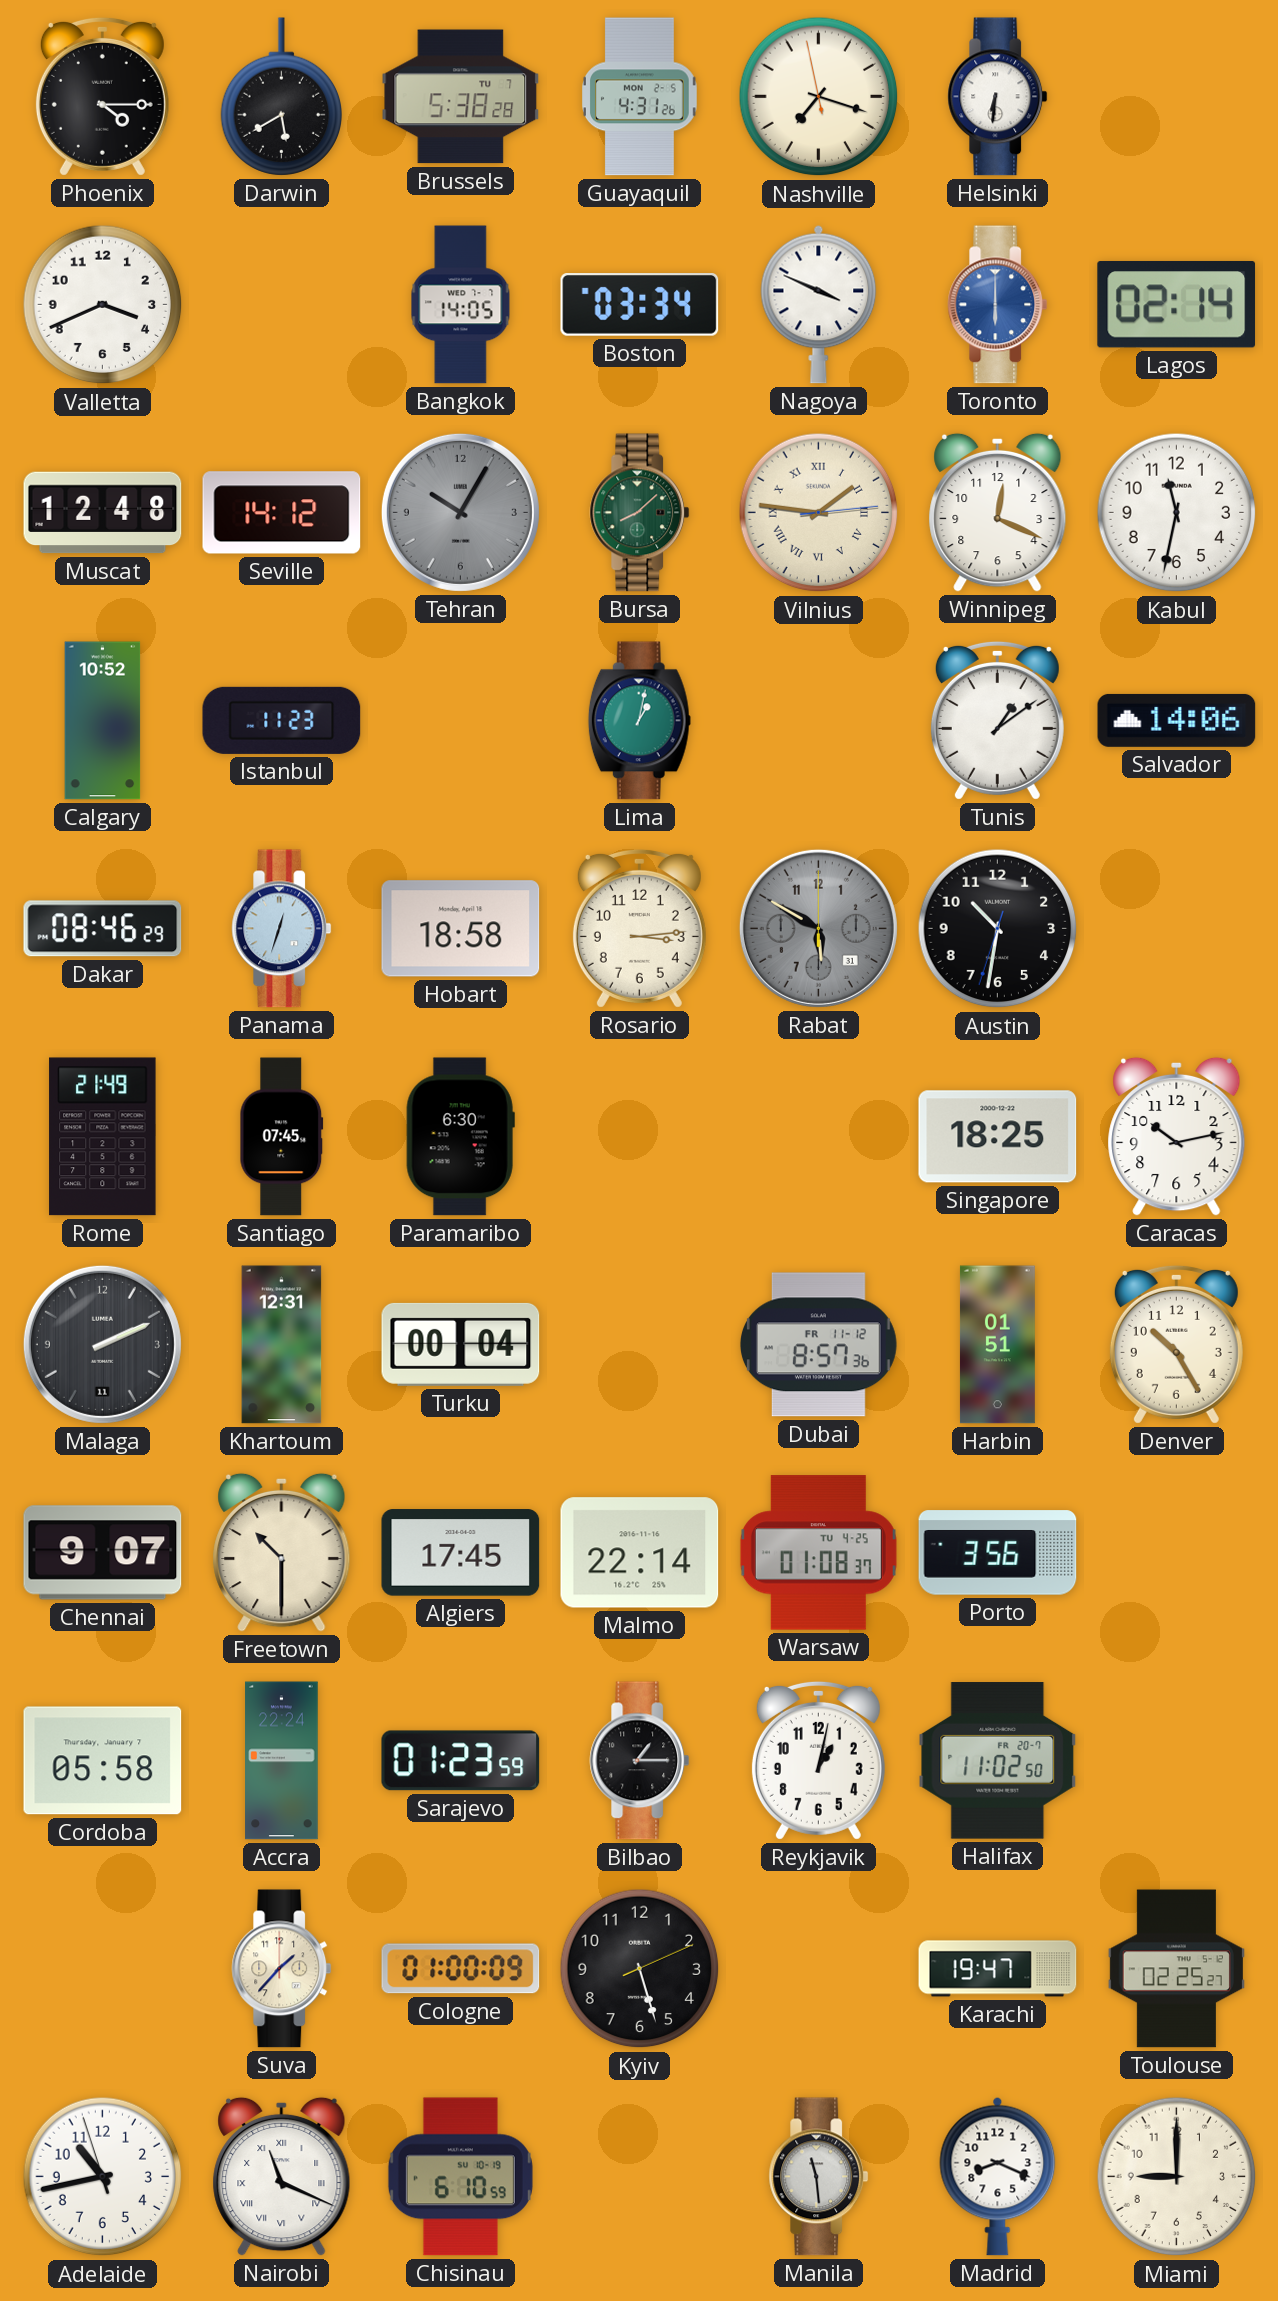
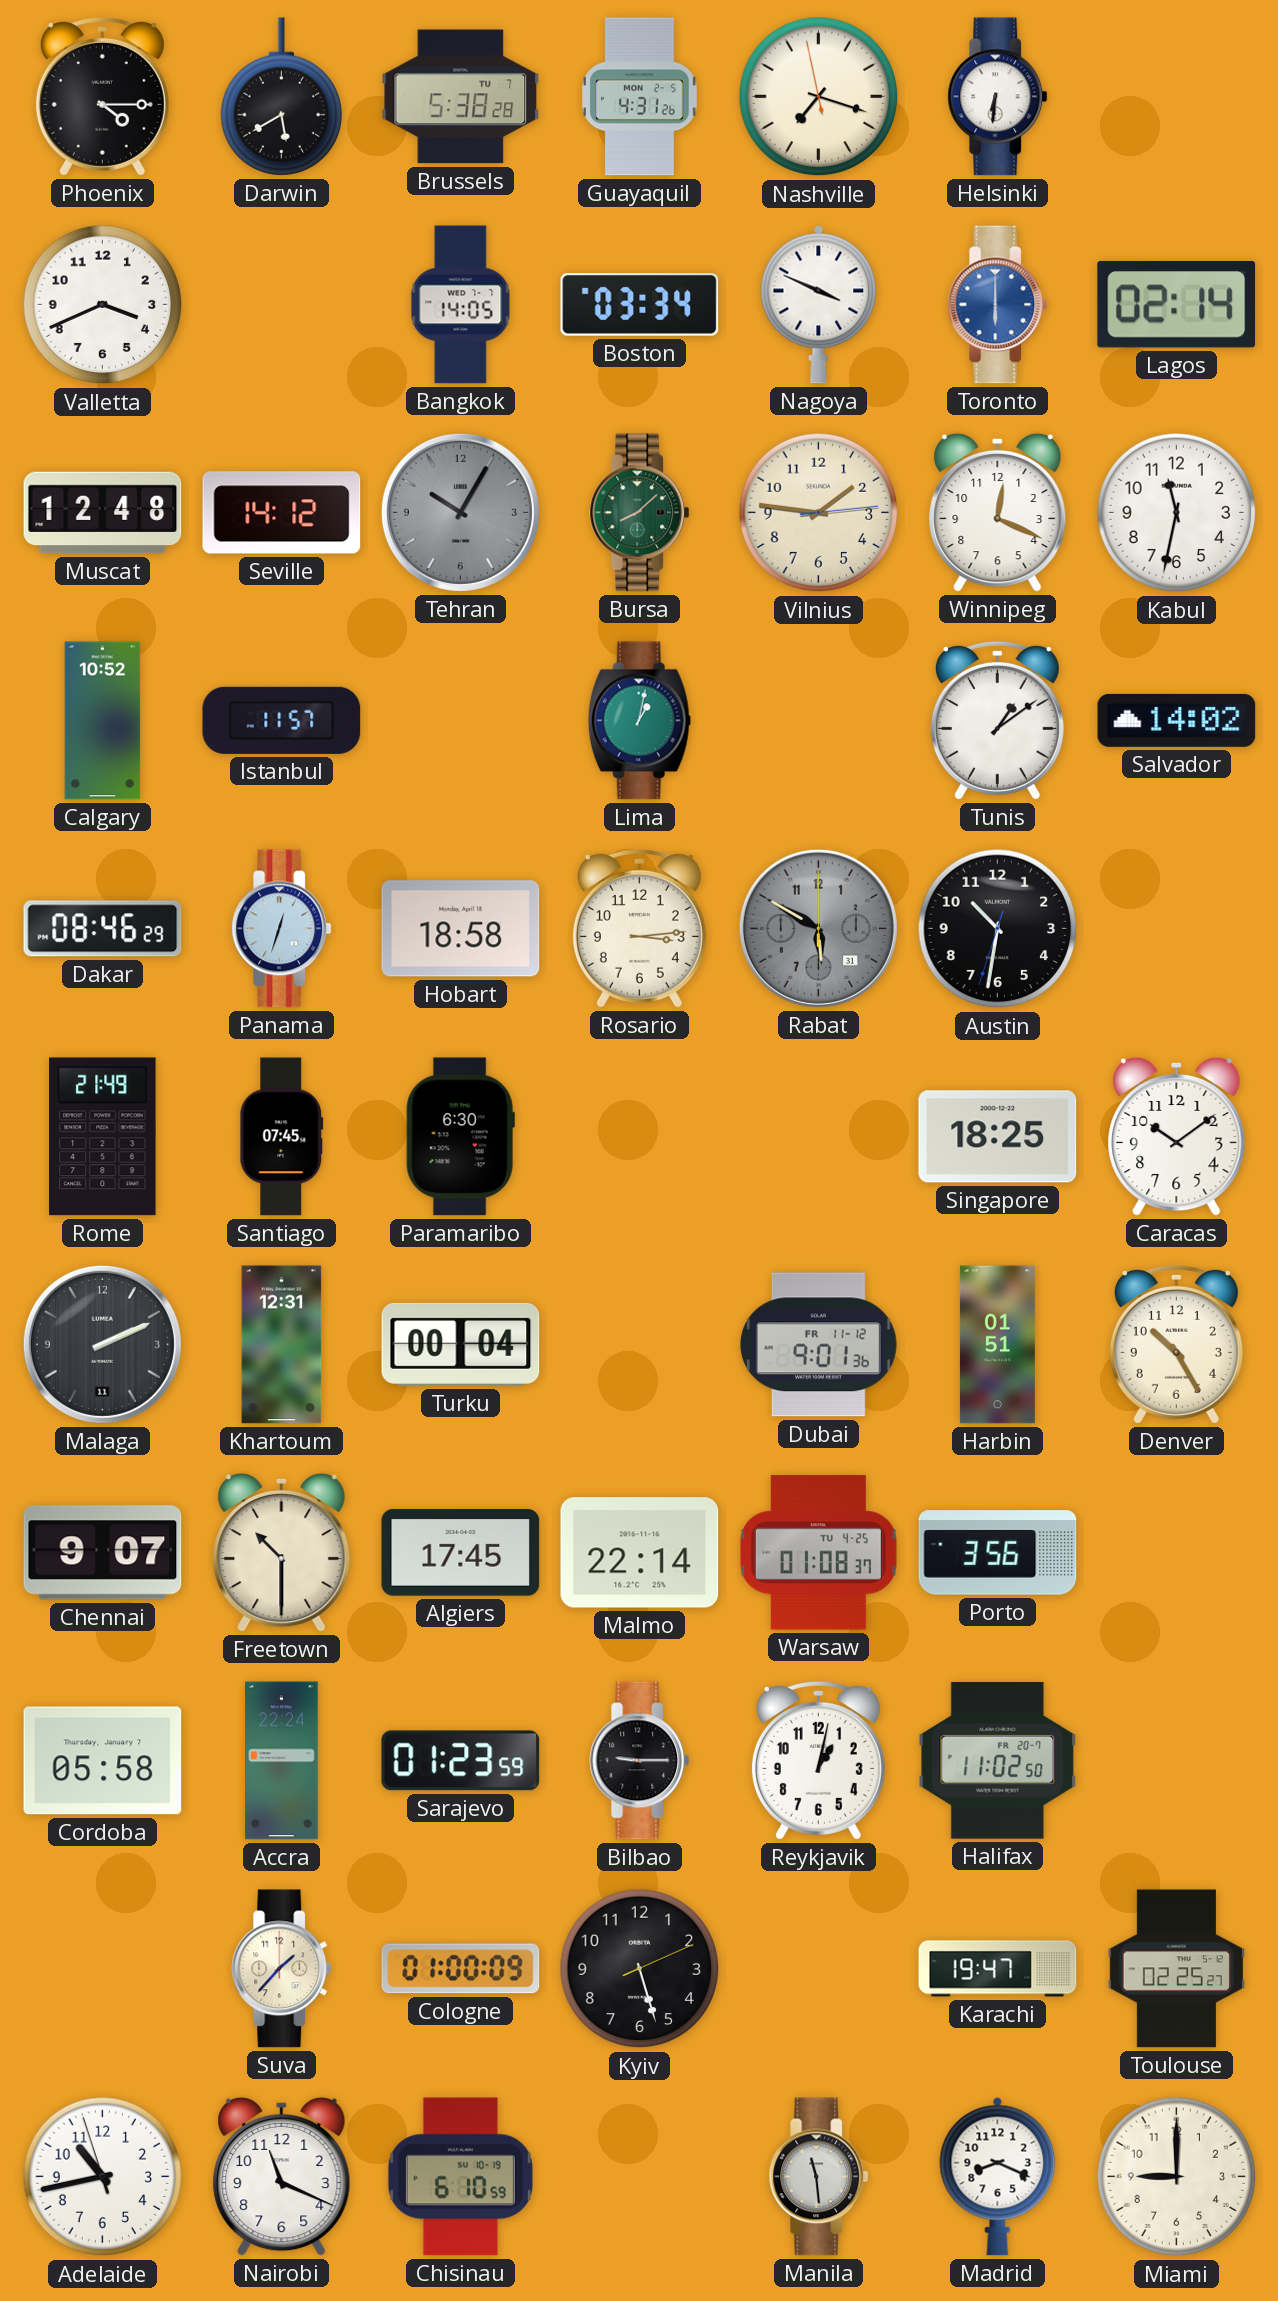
Vilnius numerals: Roman -> Arabic
Istanbul: 11:23 -> 11:57
Salvador: 14:06 -> 14:02
Caracas: 10:13 -> 10:09
Dubai: 8:57 -> 9:01
Bilbao: 1:15 -> 9:15
Nairobi numerals: Roman -> Arabic
